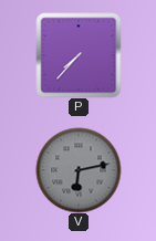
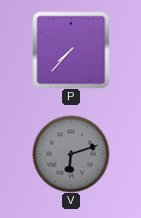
V: 6:13 -> 6:12
